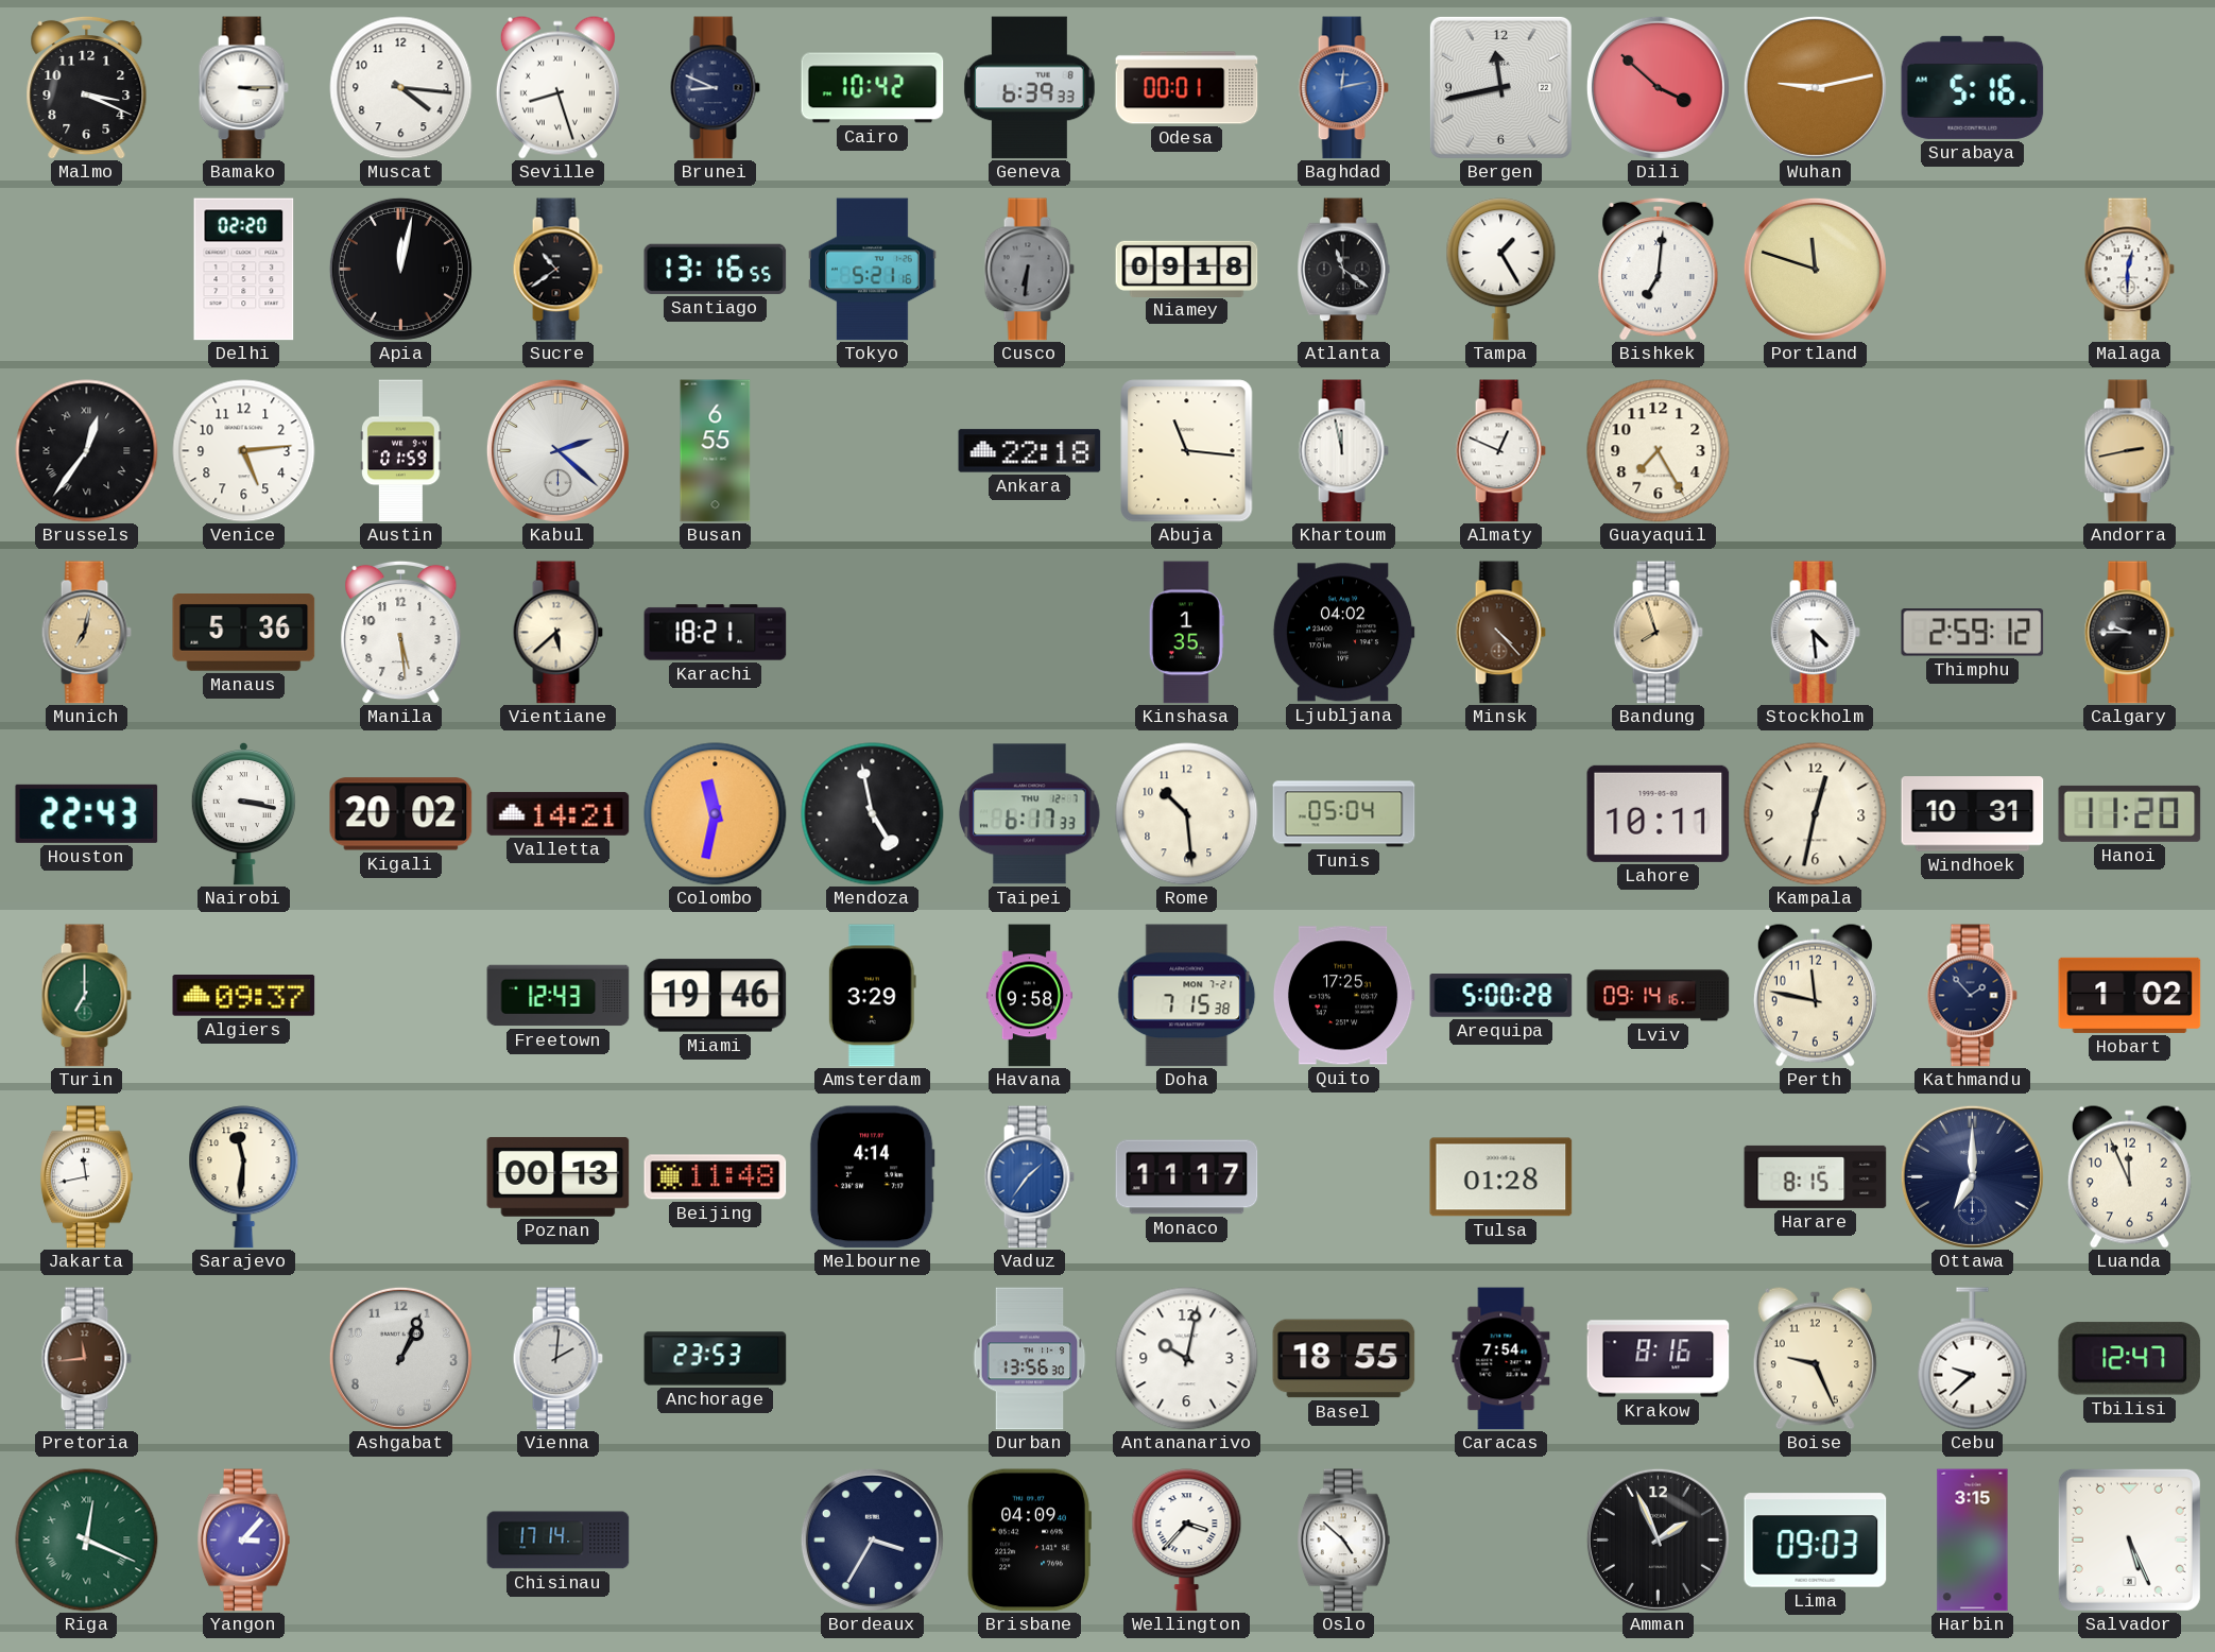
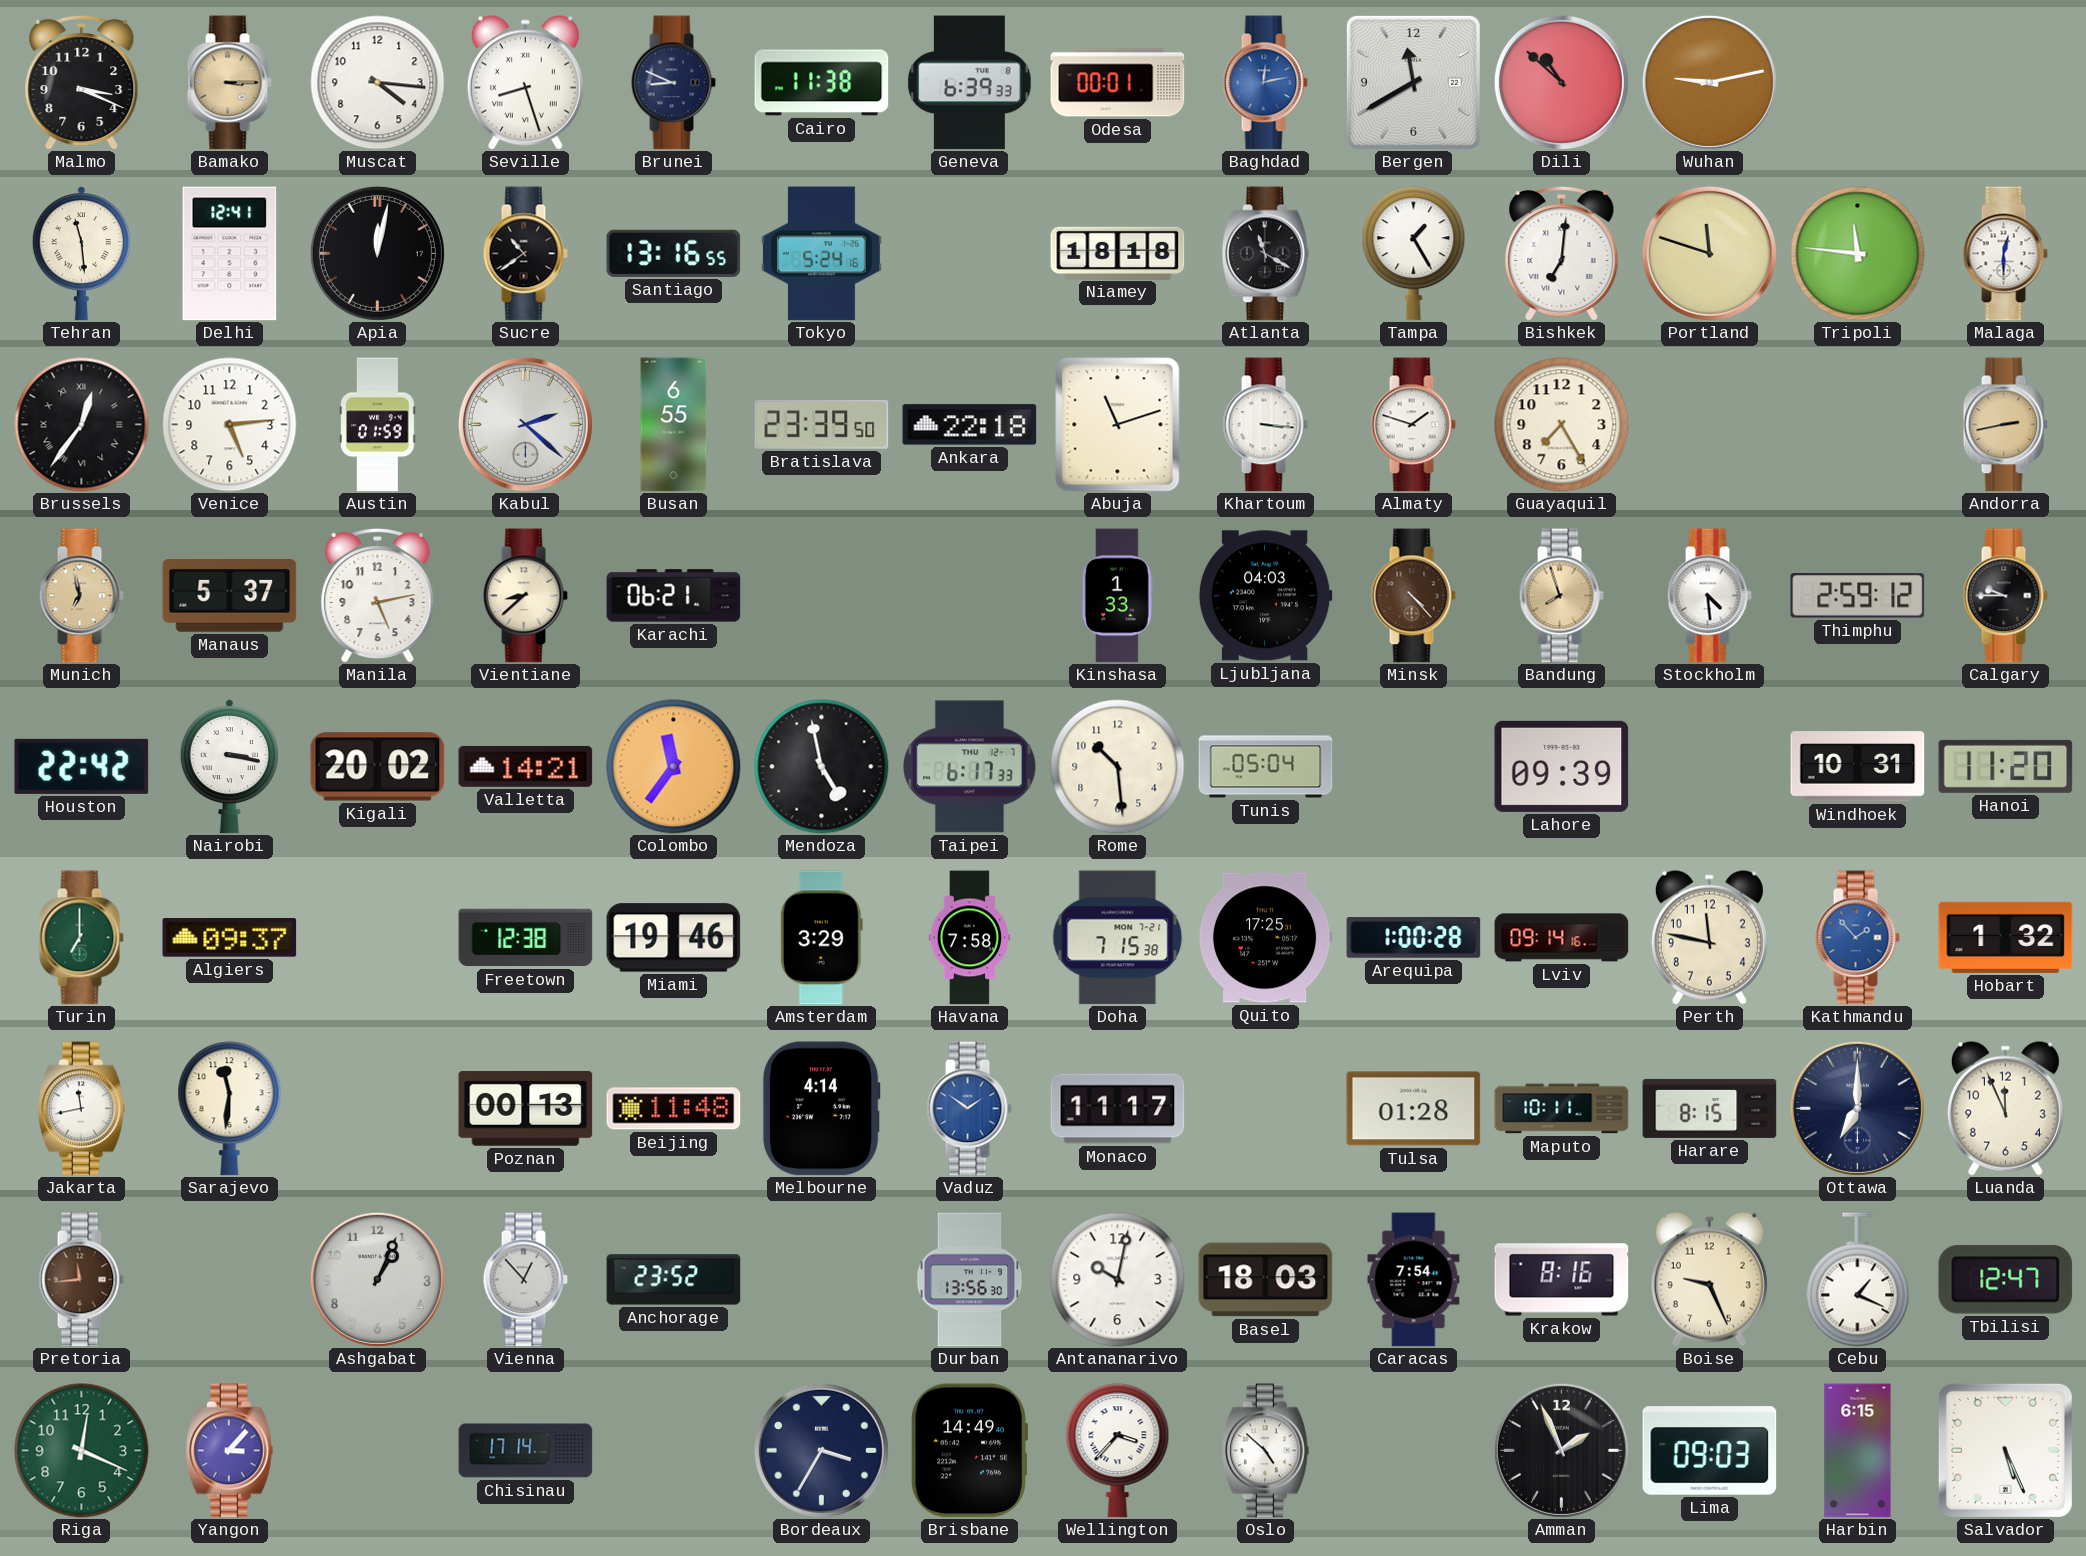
Bamako dial: white -> champagne
Cairo: 10:42 -> 11:38
Bergen: 11:43 -> 11:40
Dili: 3:52 -> 10:52
Surabaya: 5:16 -> none
Tehran: none -> 11:29
Delhi: 02:20 -> 12:41
Tokyo: 5:21 -> 5:24
Cusco: 6:31 -> none
Niamey: 09:18 -> 18:18
Atlanta: 11:21 -> 11:20
Tripoli: none -> 11:46
Bratislava: none -> 23:39
Abuja: 11:16 -> 11:12
Khartoum: 11:58 -> 3:16
Almaty: 12:49 -> 1:48
Munich: 7:02 -> 6:58
Manaus: 5:36 -> 5:37
Manila: 5:29 -> 5:13
Vientiane: 5:38 -> 8:38
Karachi: 18:21 -> 06:21
Kinshasa: 1:35 -> 1:33
Ljubljana: 04:02 -> 04:03
Houston: 22:43 -> 22:42
Colombo: 11:32 -> 11:36
Lahore: 10:11 -> 09:39
Kampala: 12:32 -> none
Freetown: 12:43 -> 12:38
Havana: 9:58 -> 7:58
Arequipa: 5:00 -> 1:00
Kathmandu dial: navy -> blue
Hobart: 1:02 -> 1:32
Vaduz: 1:36 -> 1:51
Maputo: none -> 10:11
Vienna: 2:01 -> 12:53
Anchorage: 23:53 -> 23:52
Basel: 18:55 -> 18:03
Cebu: 9:38 -> 1:19
Riga numerals: Roman -> Arabic
Brisbane: 04:09 -> 14:49
Harbin: 3:15 -> 6:15
